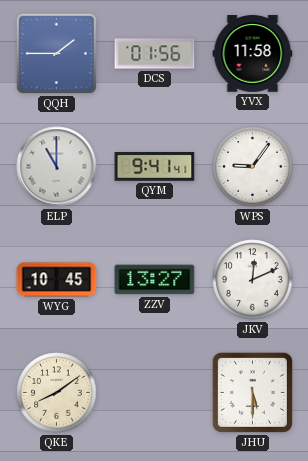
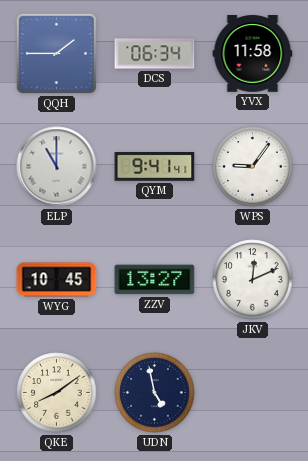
DCS: 01:56 -> 06:34
UDN: none -> 4:58
JHU: 5:30 -> none
